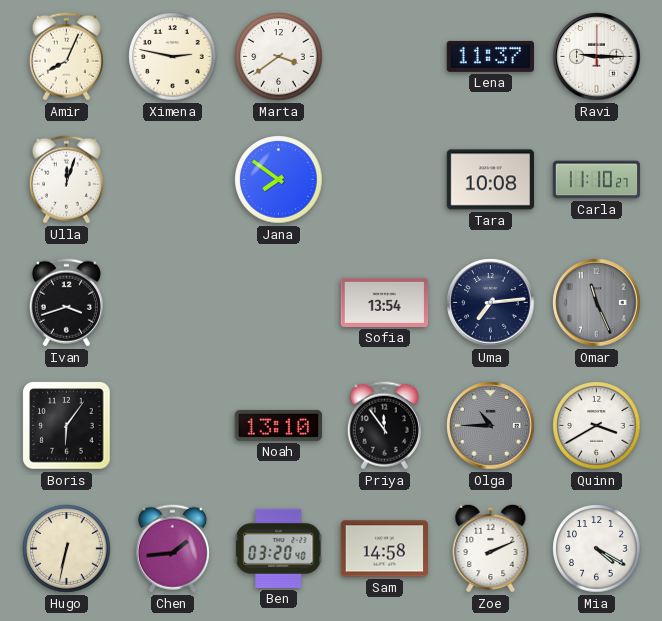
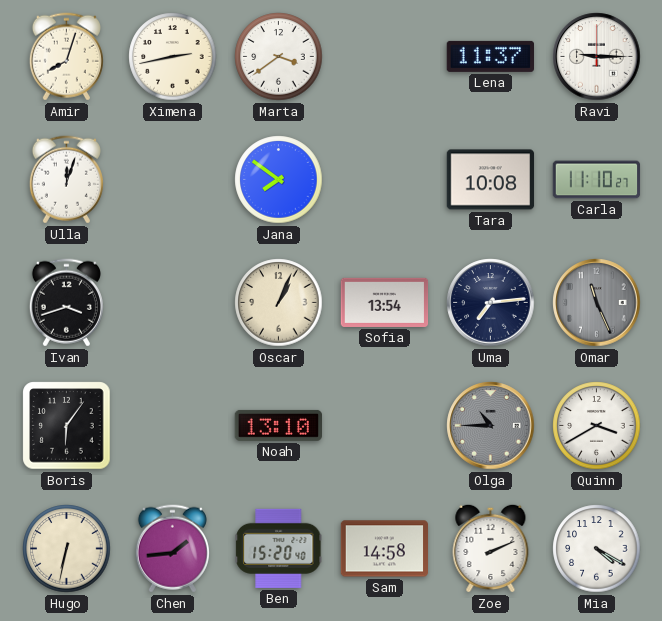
Amir: 8:04 -> 8:03
Ximena: 2:47 -> 2:43
Oscar: none -> 1:04
Priya: 11:54 -> none
Ben: 03:20 -> 15:20
